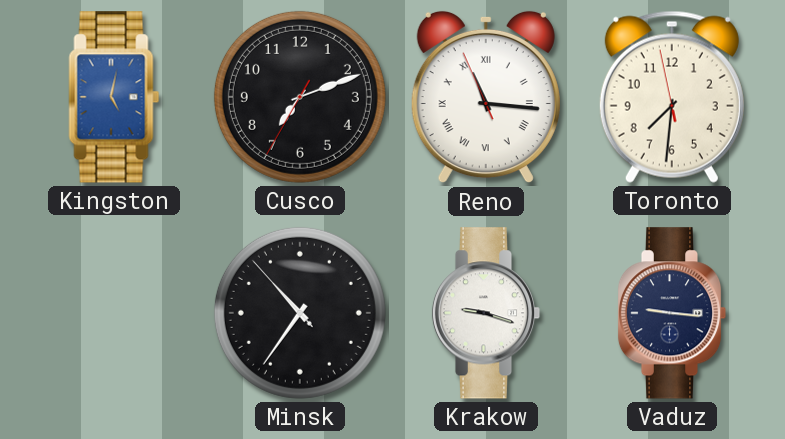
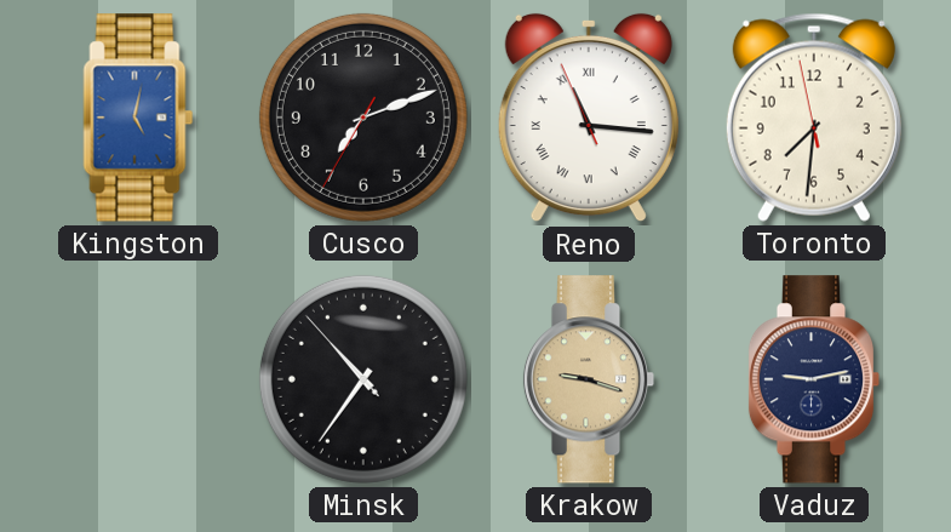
Krakow dial: white -> champagne
Vaduz: 9:16 -> 9:13
